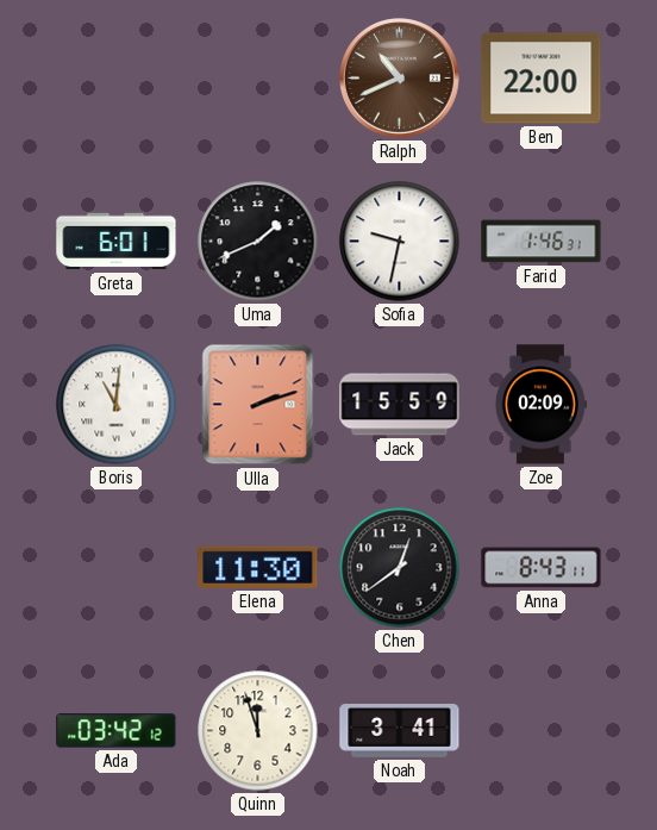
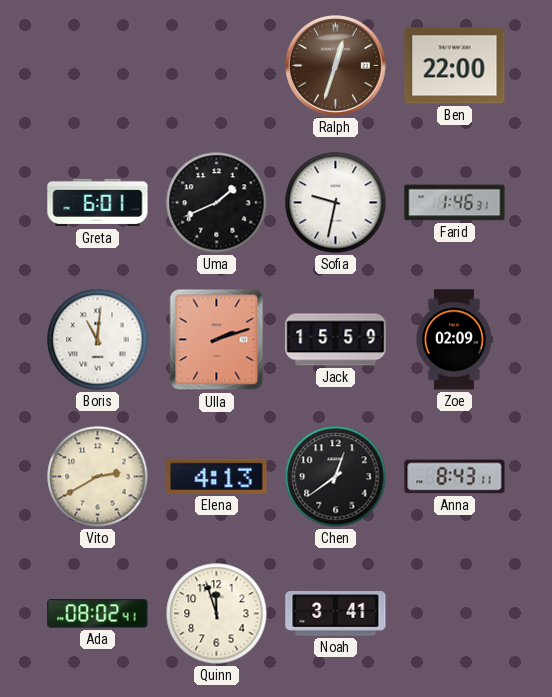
Ralph: 10:41 -> 12:33
Vito: none -> 2:40
Elena: 11:30 -> 4:13
Ada: 03:42 -> 08:02
